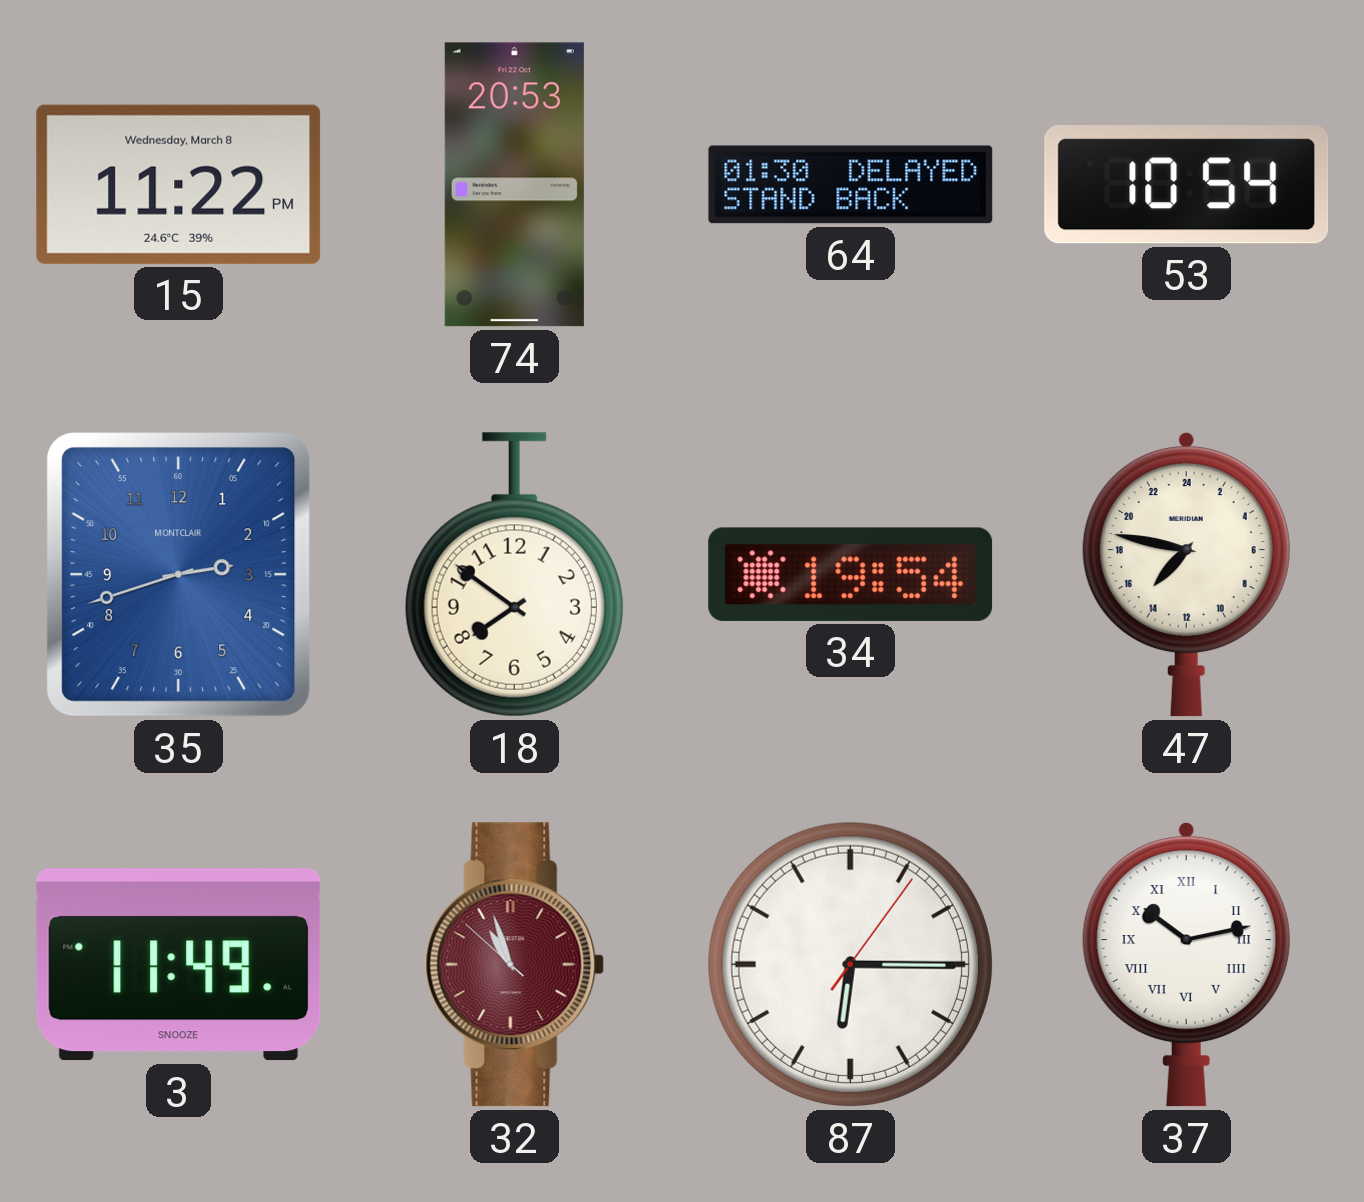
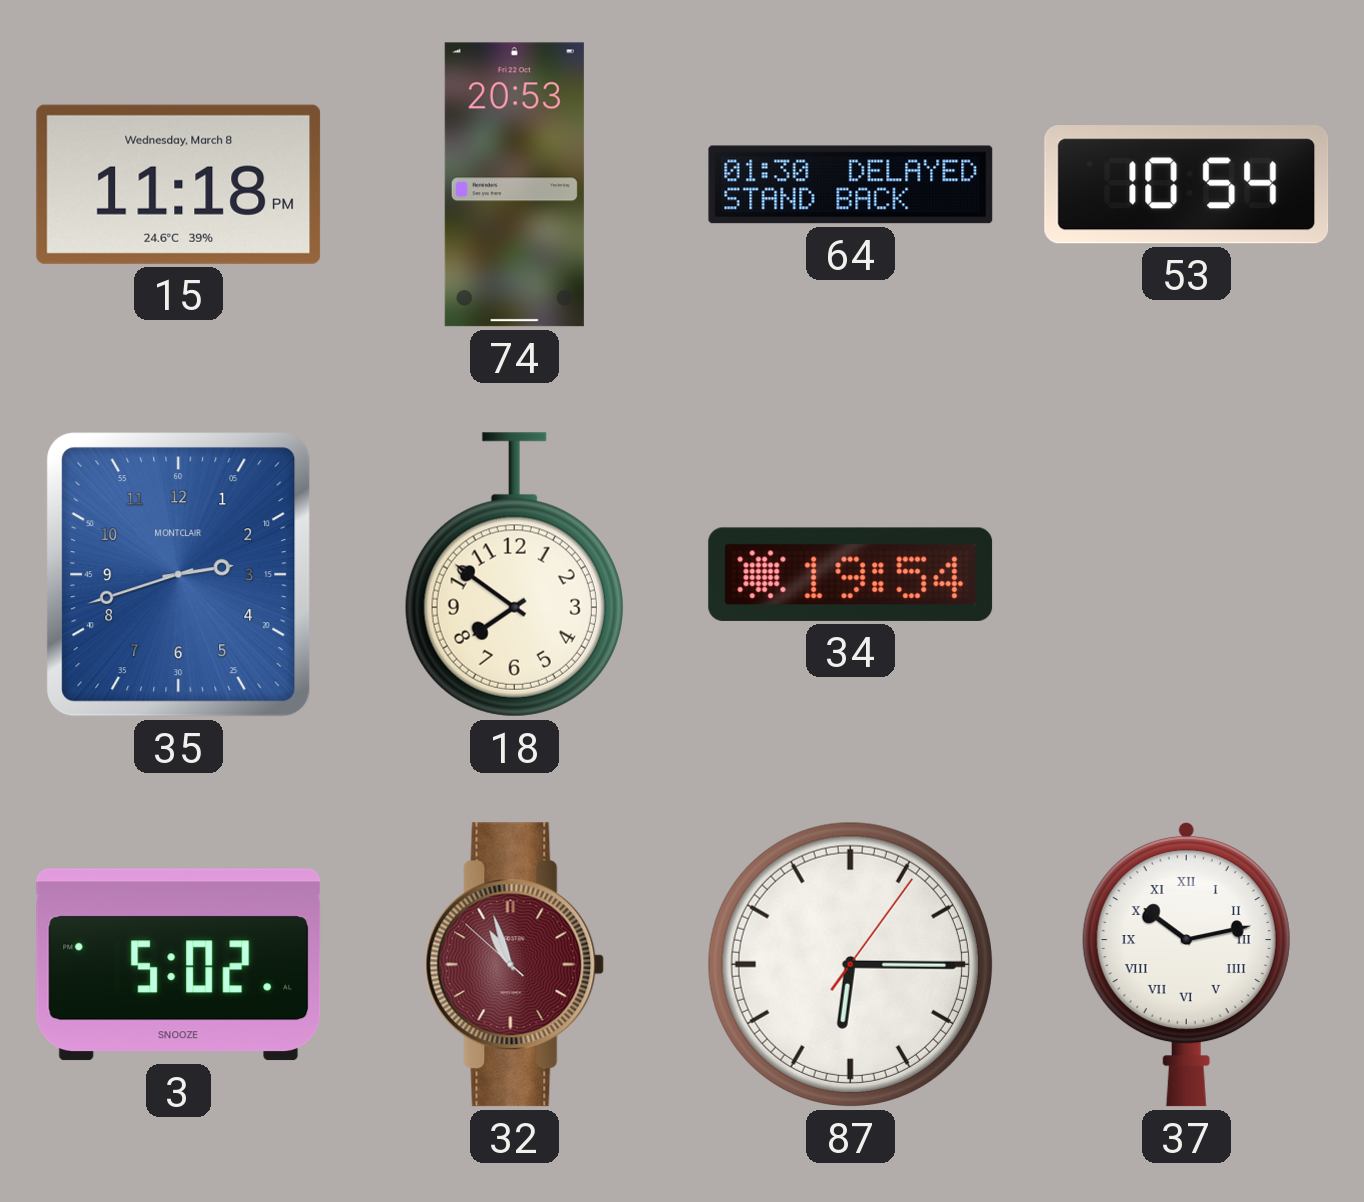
15: 11:22 -> 11:18
47: 14:47 -> none
3: 11:49 -> 5:02
